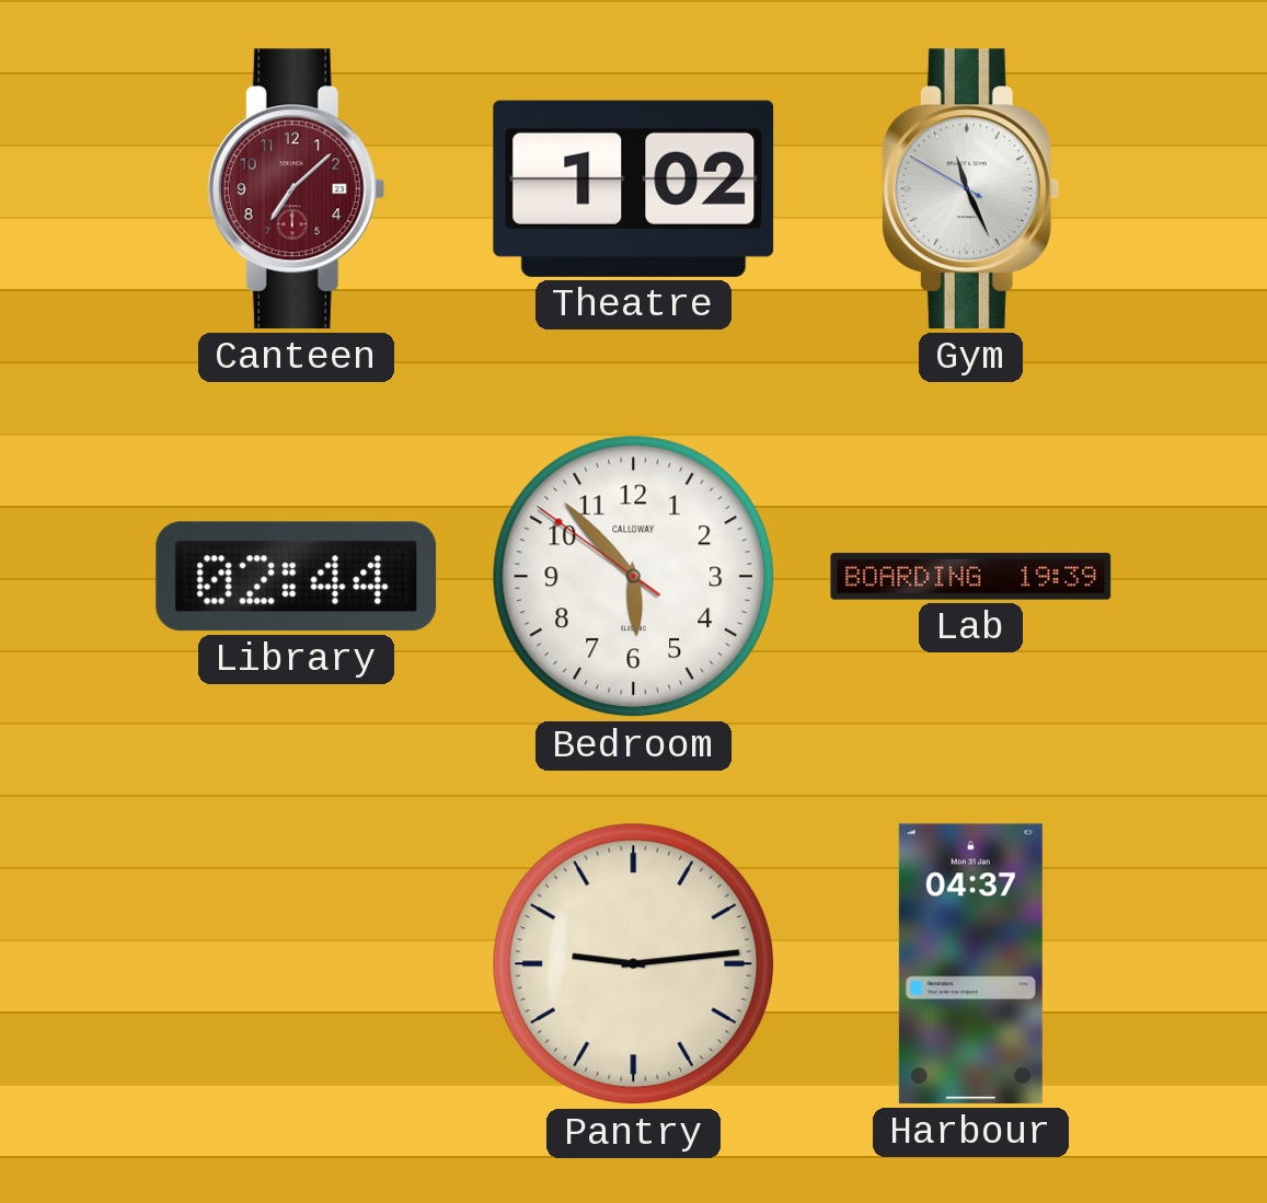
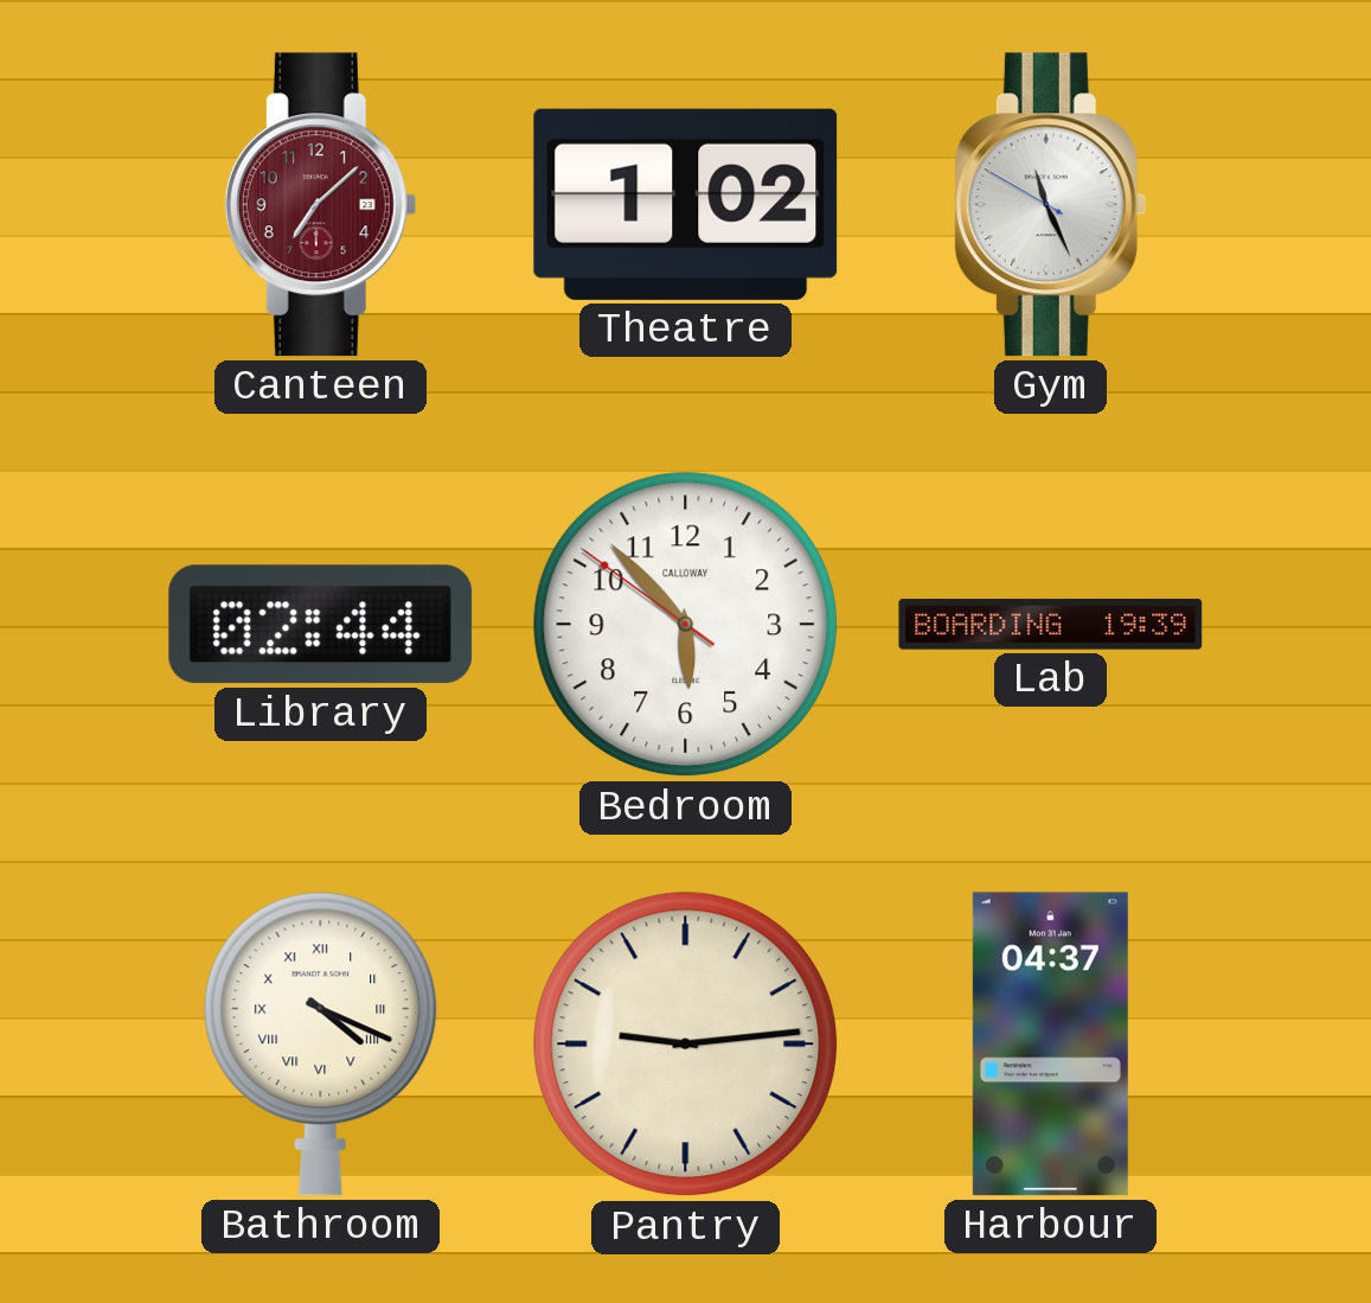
Bathroom: none -> 4:19
